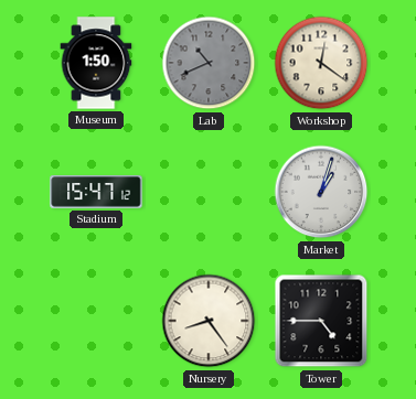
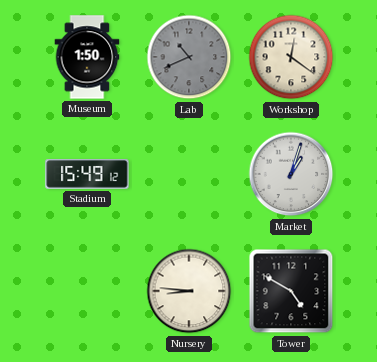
Stadium: 15:47 -> 15:49
Nursery: 8:24 -> 8:46
Tower: 4:45 -> 4:50
